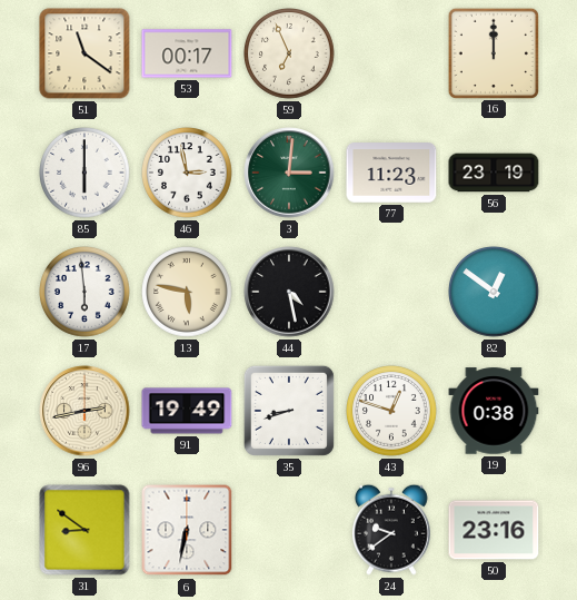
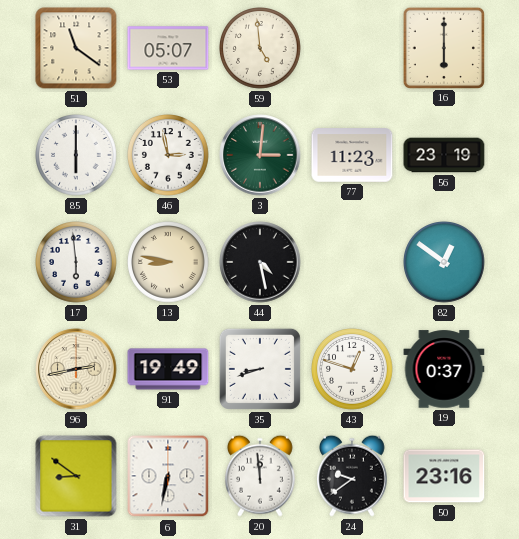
53: 00:17 -> 05:07
59: 6:56 -> 4:59
16: 12:00 -> 6:00
13: 5:47 -> 8:47
19: 0:38 -> 0:37
20: none -> 11:59
